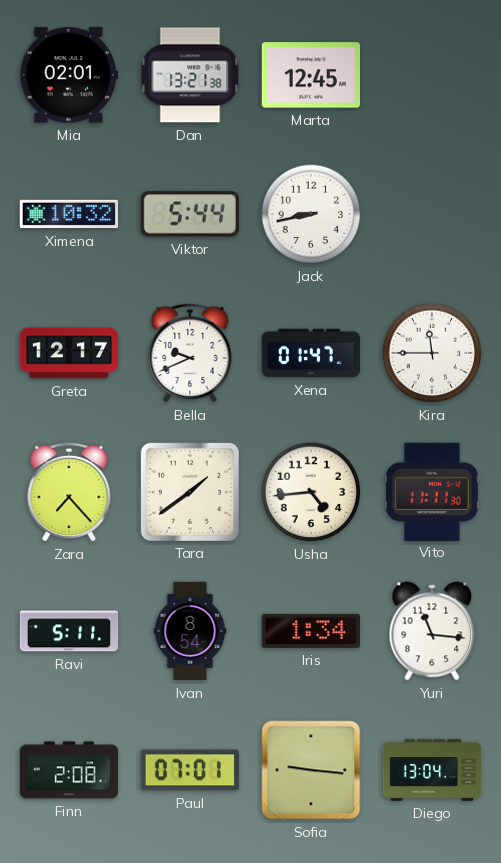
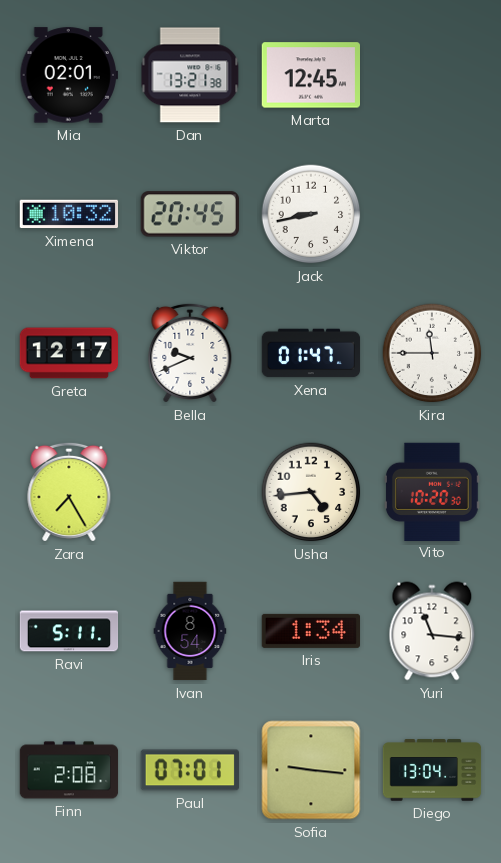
Viktor: 5:44 -> 20:45
Zara: 7:23 -> 7:25
Tara: 1:39 -> none
Vito: 11:11 -> 10:20
